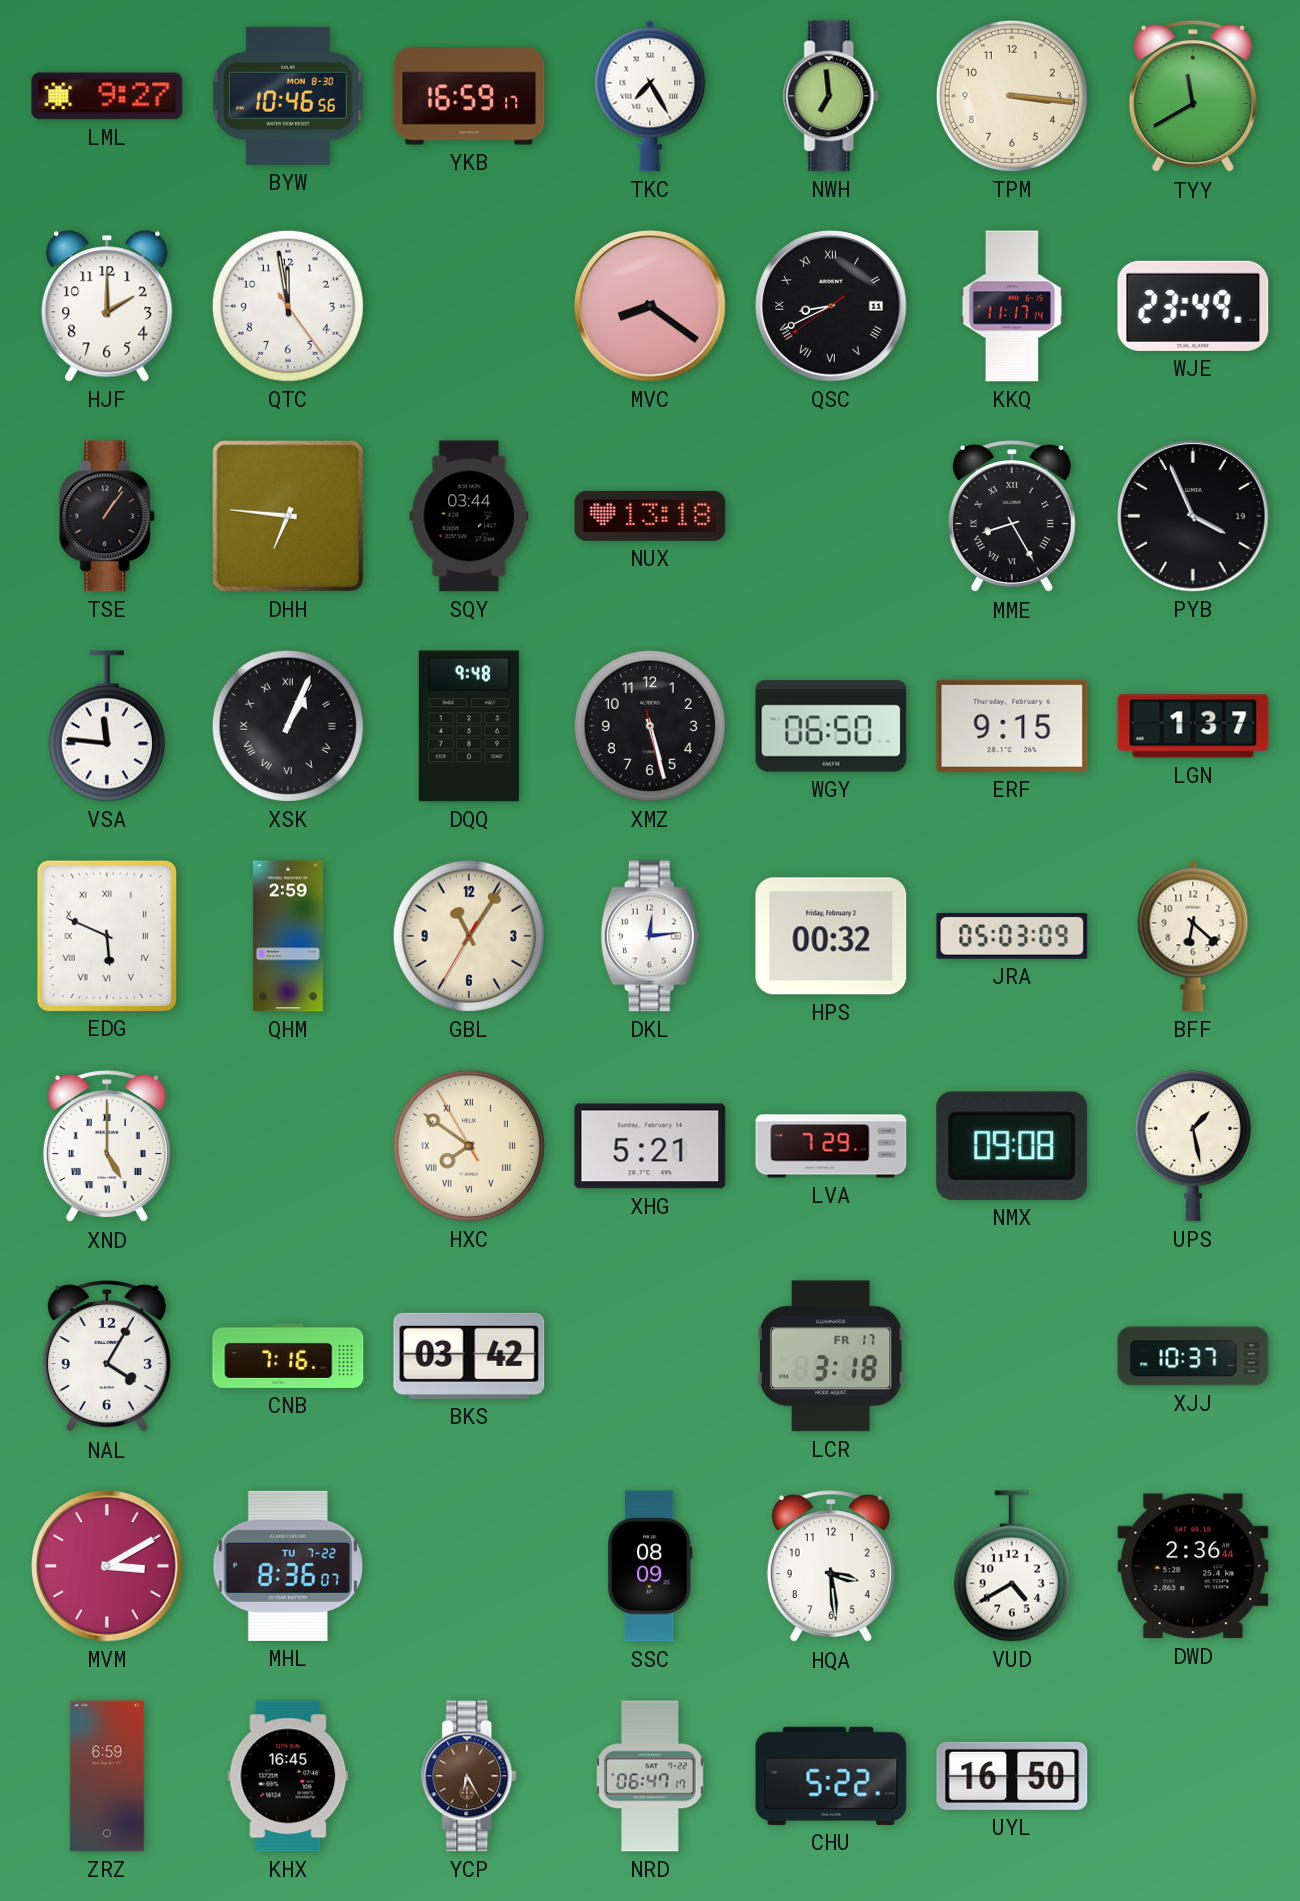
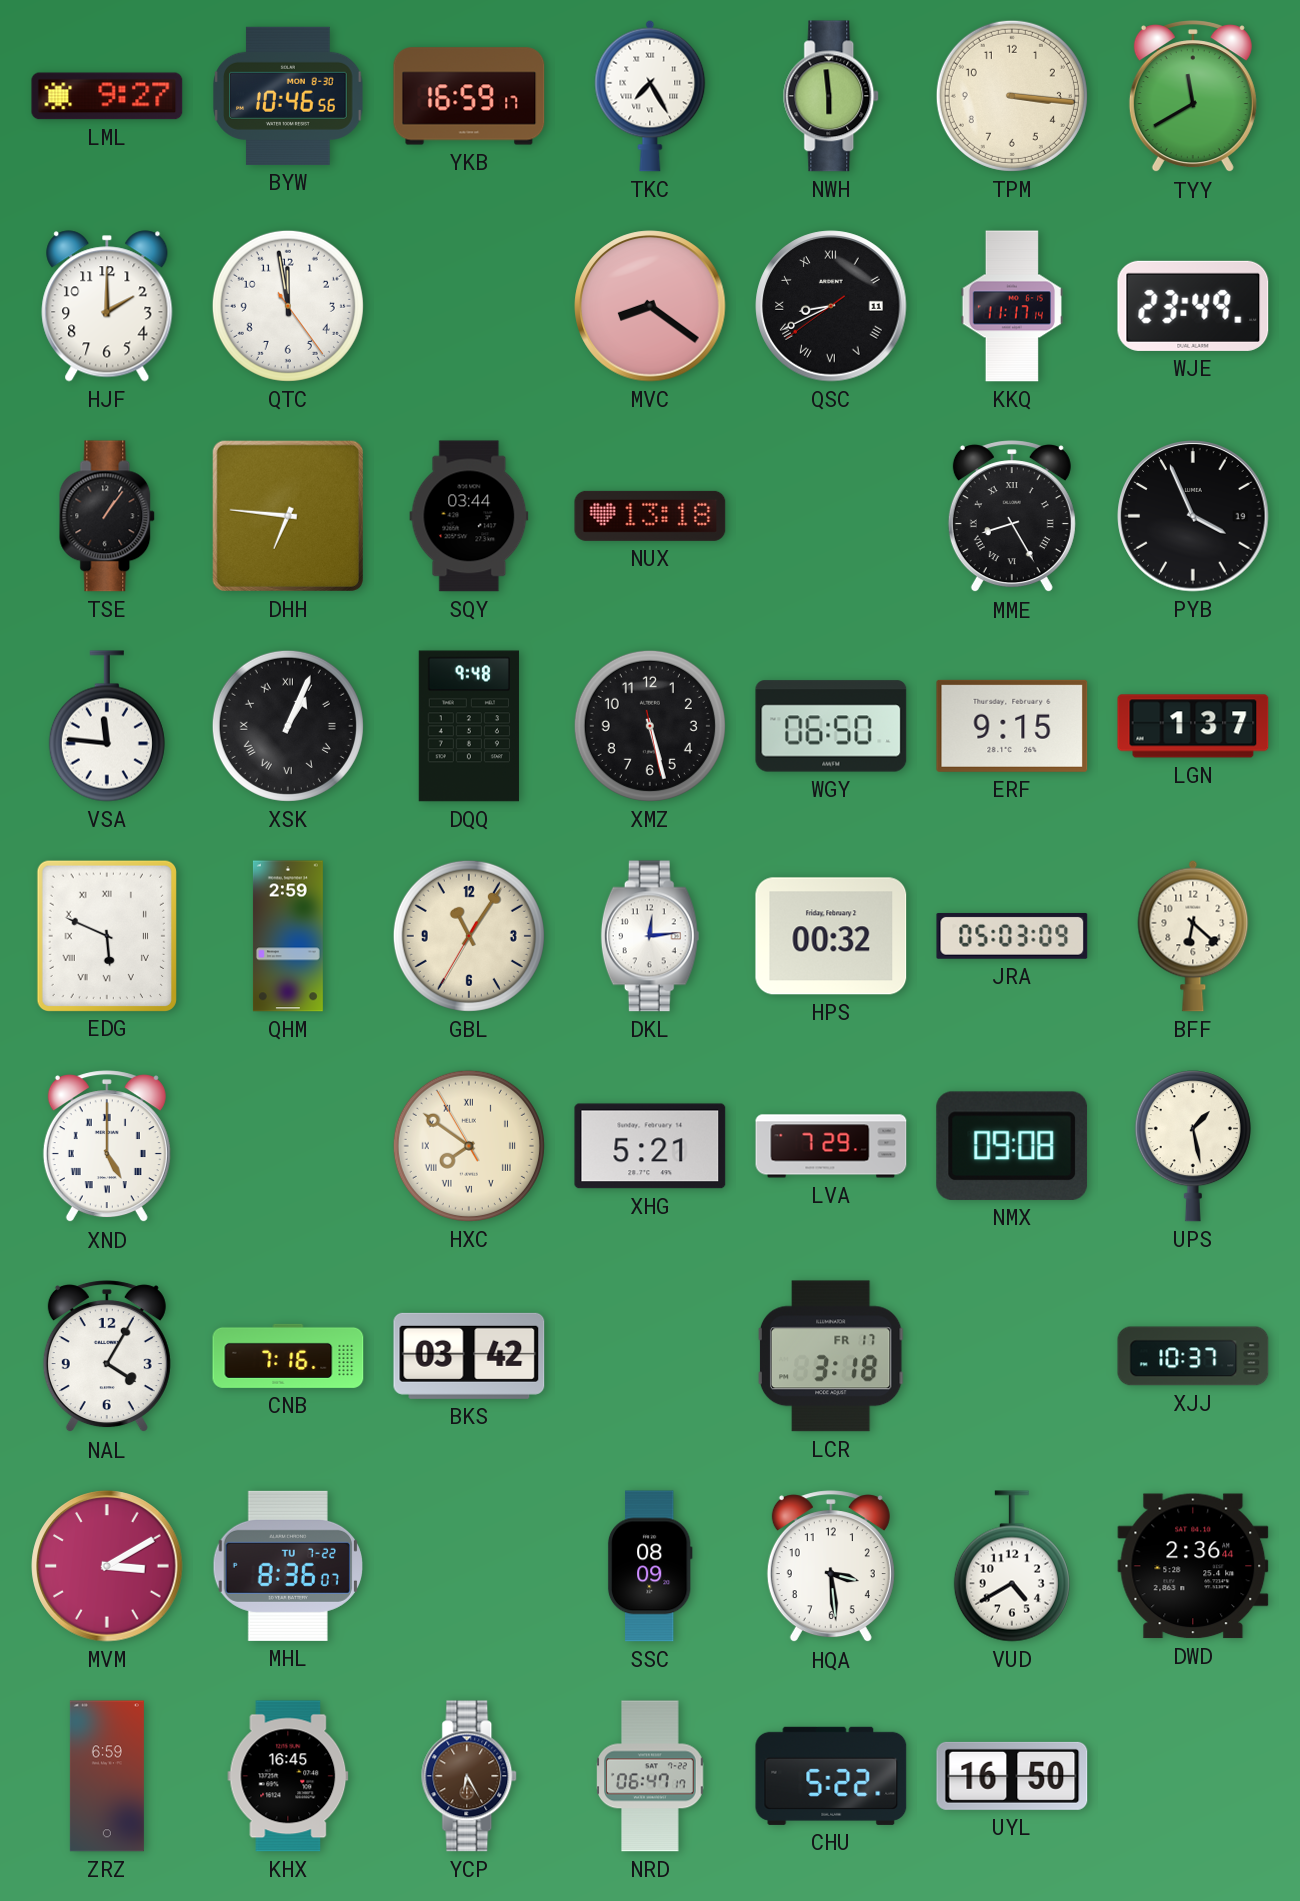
NWH: 6:59 -> 5:59
